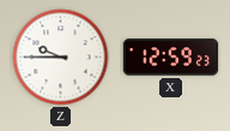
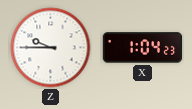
X: 12:59 -> 1:04
